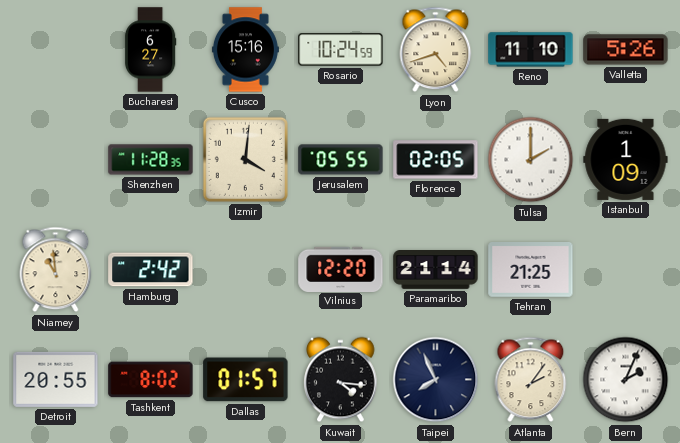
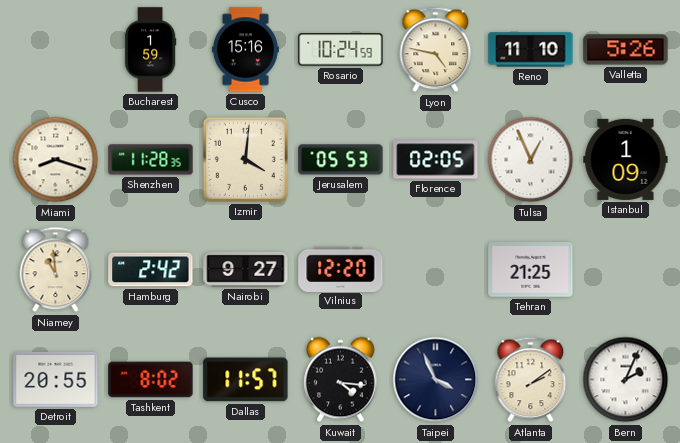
Bucharest: 6:27 -> 1:59
Lyon: 4:42 -> 4:47
Miami: none -> 8:18
Jerusalem: 05:55 -> 05:53
Tulsa: 2:00 -> 12:56
Nairobi: none -> 9:27
Paramaribo: 21:14 -> none
Dallas: 01:57 -> 11:57
Taipei: 7:56 -> 3:56
Atlanta: 2:06 -> 2:09
